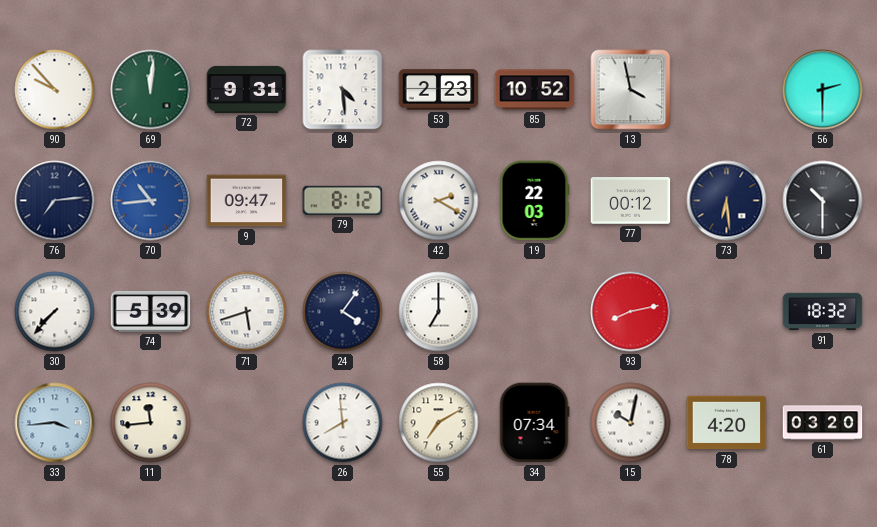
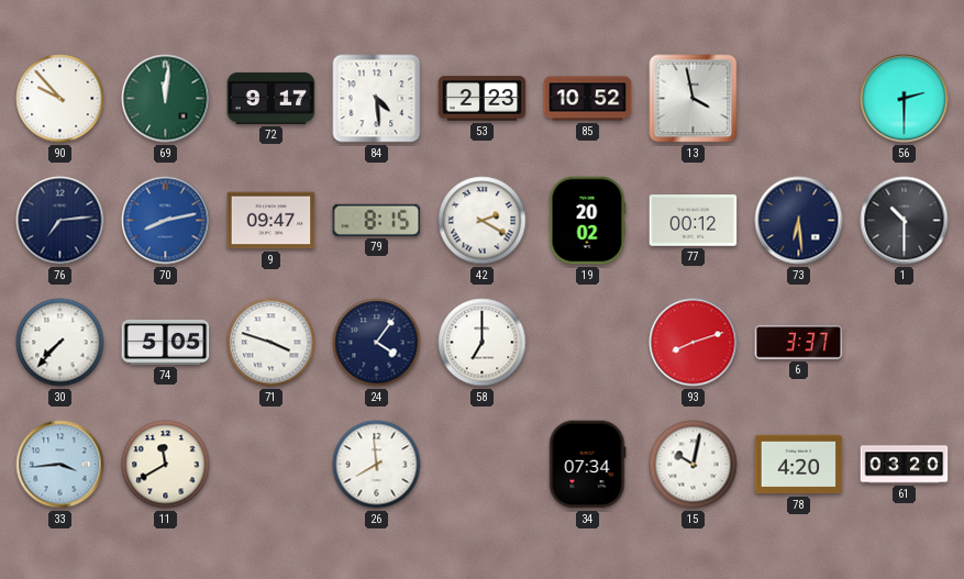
72: 9:31 -> 9:17
70: 10:44 -> 8:13
79: 8:12 -> 8:15
19: 22:03 -> 20:02
74: 5:39 -> 5:05
71: 5:42 -> 3:48
93: 8:13 -> 8:12
6: none -> 3:37
91: 18:32 -> none
11: 11:44 -> 11:40
55: 7:10 -> none
